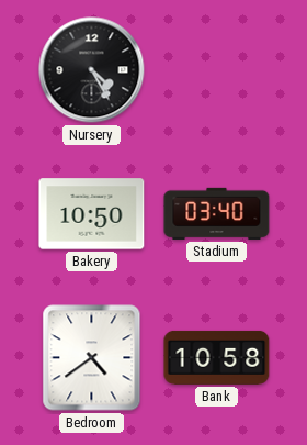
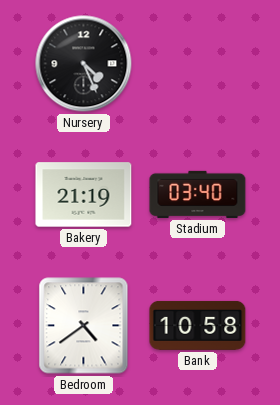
Nursery: 4:25 -> 4:26
Bakery: 10:50 -> 21:19
